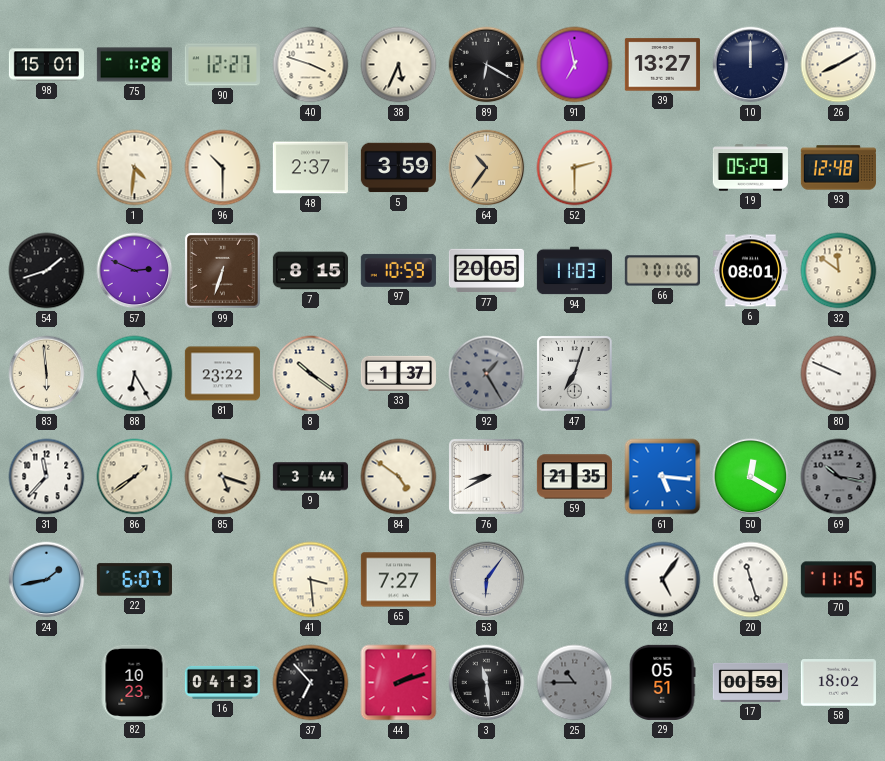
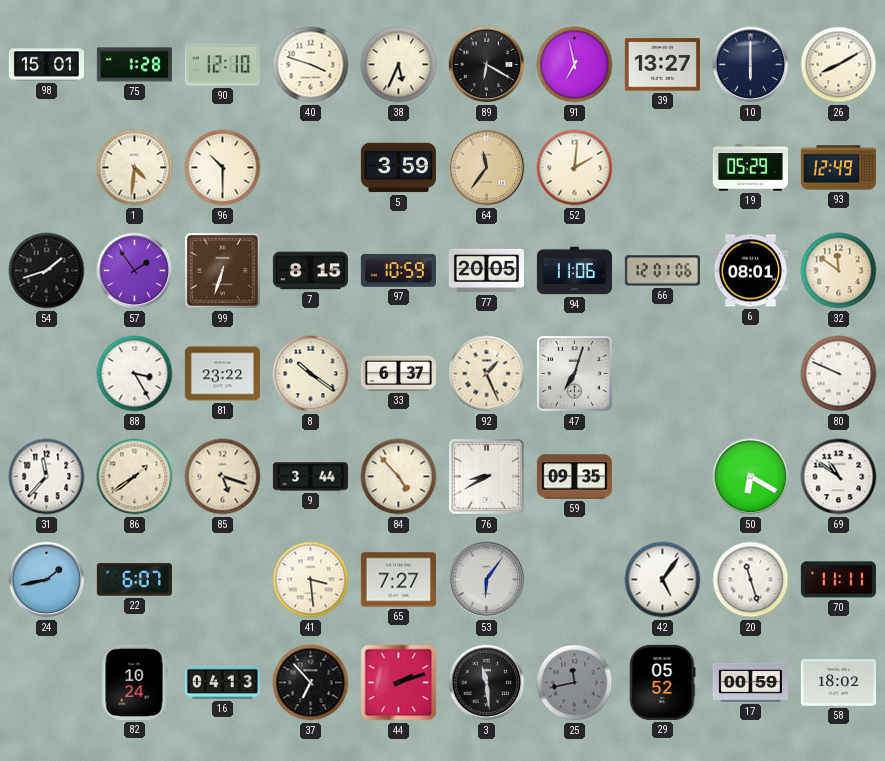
90: 12:27 -> 12:10
10: 12:00 -> 6:00
48: 2:37 -> none
64: 10:36 -> 11:36
52: 2:30 -> 2:01
93: 12:48 -> 12:49
57: 2:49 -> 1:54
94: 11:03 -> 11:06
66: 7:01 -> 12:01
83: 5:59 -> none
88: 6:25 -> 3:25
33: 1:37 -> 6:37
92: 1:25 -> 1:26
92 dial: grey -> cream
84: 4:51 -> 4:53
59: 21:35 -> 09:35
61: 5:16 -> none
50: 12:20 -> 6:20
69: 10:17 -> 10:51
69 dial: grey -> white
70: 11:15 -> 11:11
82: 10:23 -> 10:24
25: 10:45 -> 11:43
29: 05:51 -> 05:52
